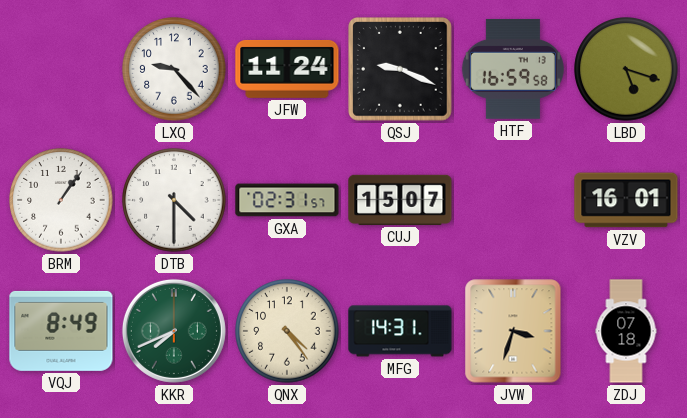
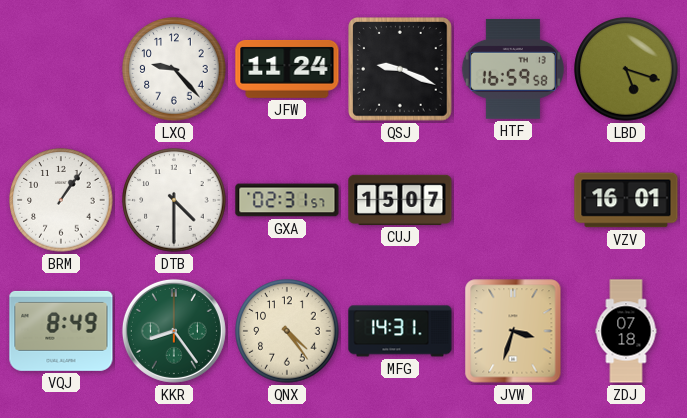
KKR: 7:41 -> 8:24
